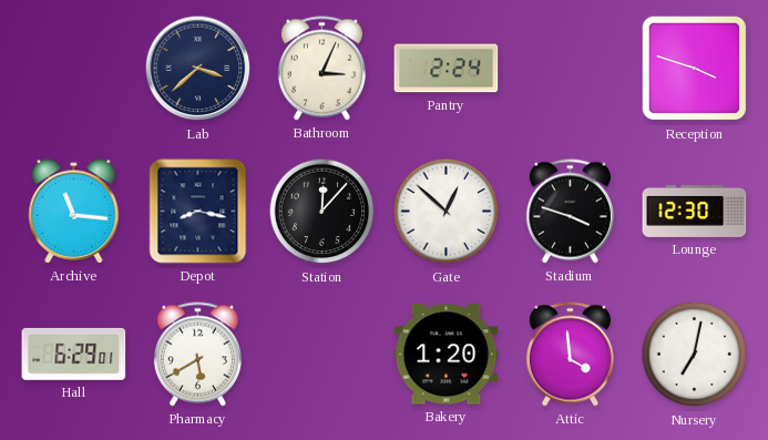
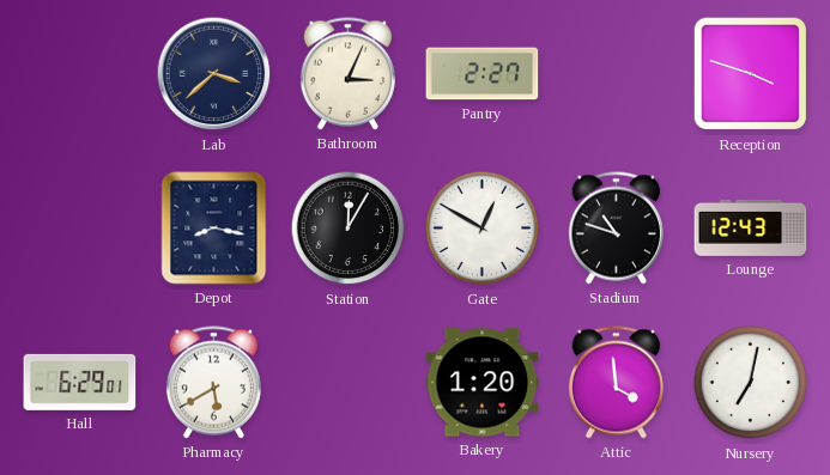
Pantry: 2:24 -> 2:27
Archive: 11:16 -> none
Station: 12:07 -> 12:05
Gate: 12:52 -> 12:50
Stadium: 3:48 -> 10:48
Lounge: 12:30 -> 12:43
